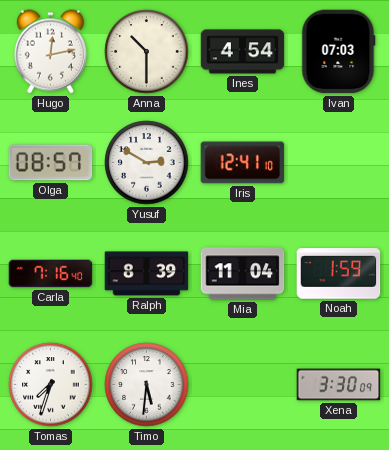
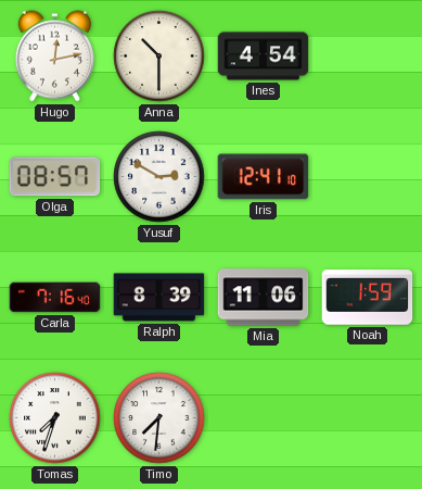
Ivan: 07:03 -> none
Mia: 11:04 -> 11:06
Timo: 5:31 -> 7:31
Xena: 3:30 -> none
